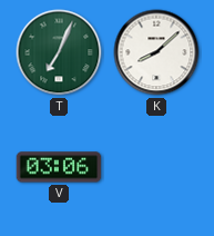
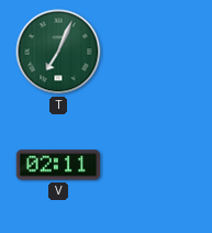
K: 8:08 -> none
V: 03:06 -> 02:11
